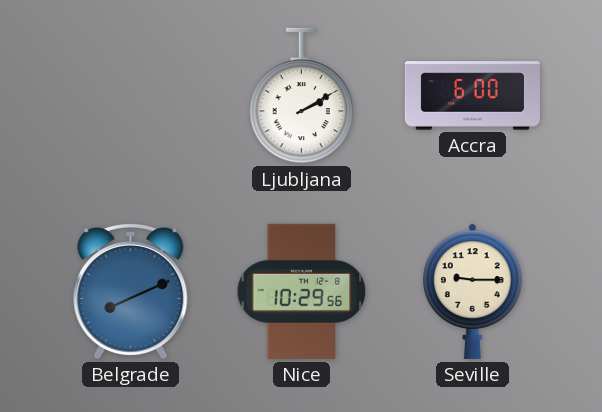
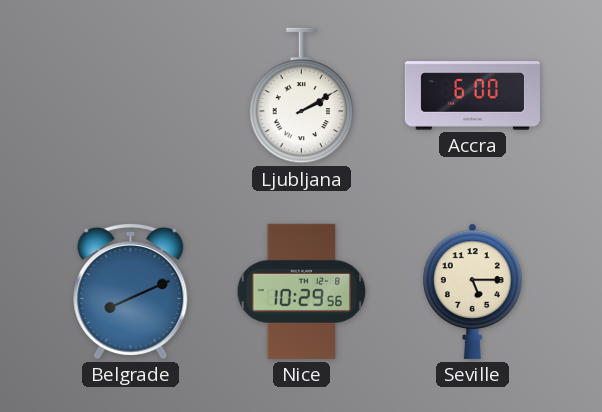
Seville: 9:15 -> 5:15
